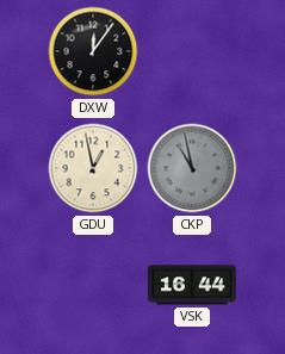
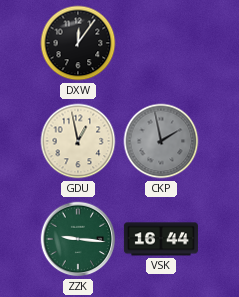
CKP: 10:58 -> 1:58
ZZK: none -> 9:16
